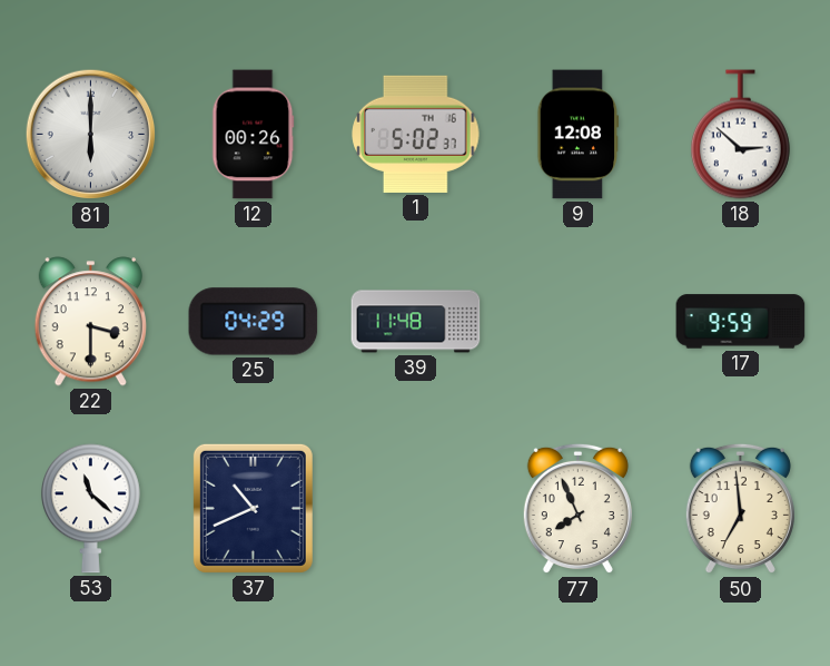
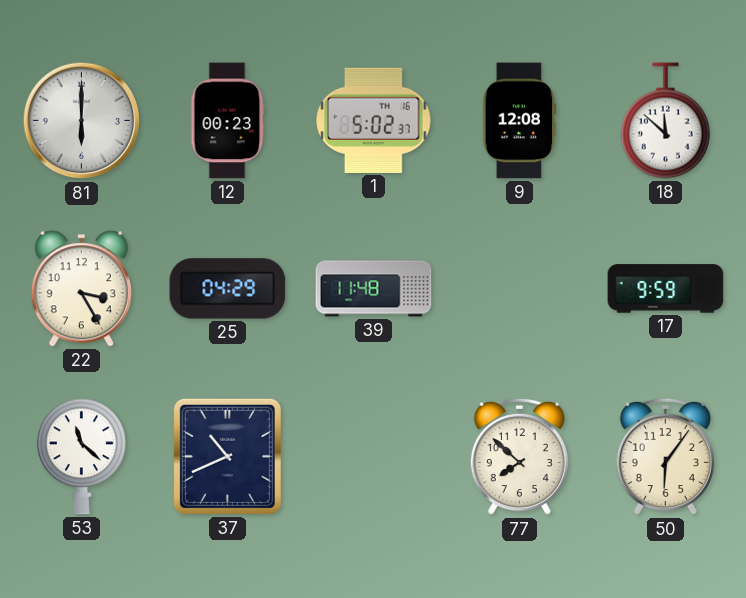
12: 00:26 -> 00:23
18: 2:52 -> 11:52
22: 3:30 -> 3:25
77: 7:56 -> 7:52
50: 6:59 -> 6:06
